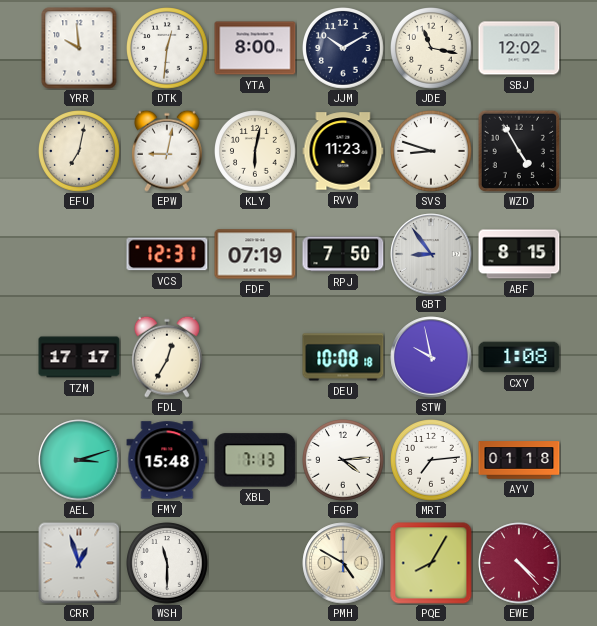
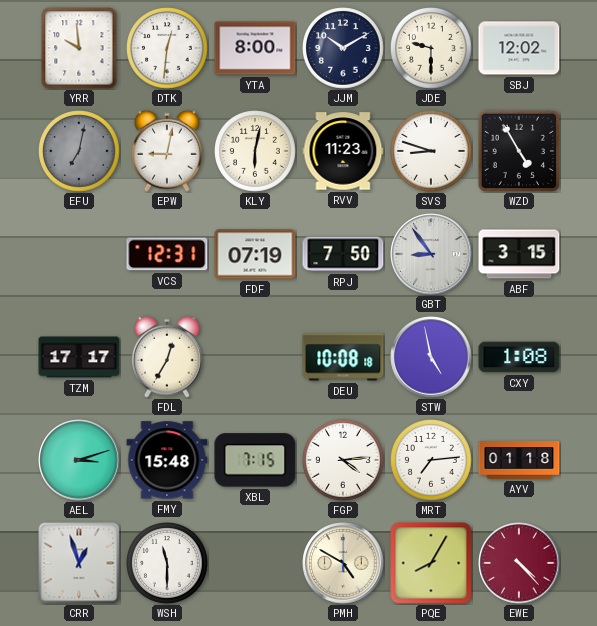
JDE: 11:17 -> 9:30
EFU dial: cream -> grey
ABF: 8:15 -> 3:15
STW: 9:58 -> 4:58
XBL: 7:13 -> 7:15
